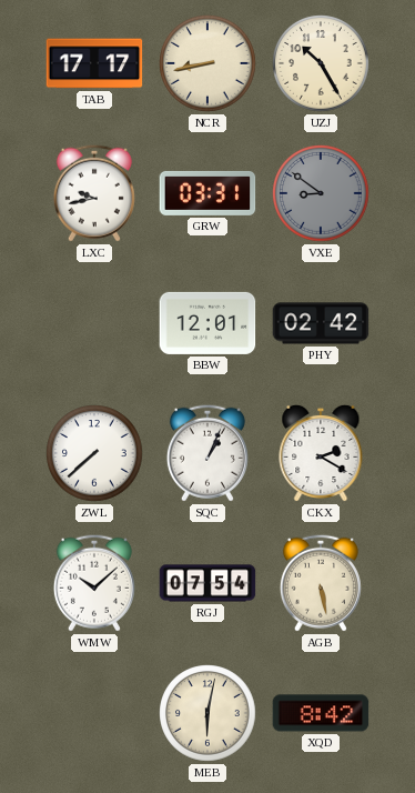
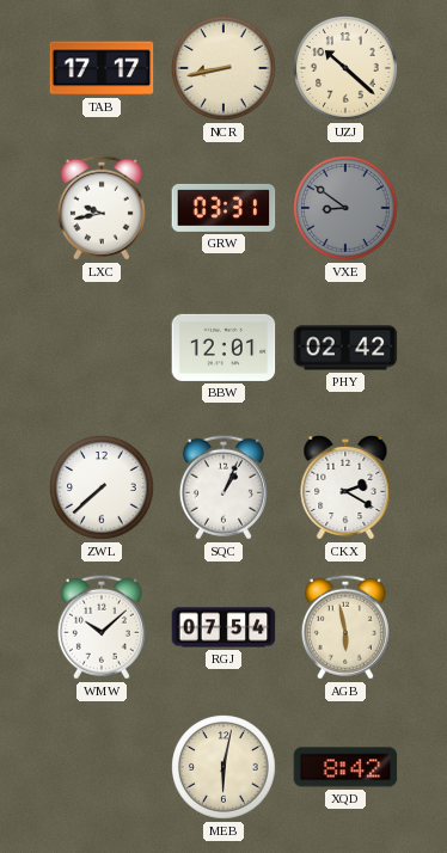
UZJ: 10:25 -> 10:22
AGB: 5:28 -> 5:58
